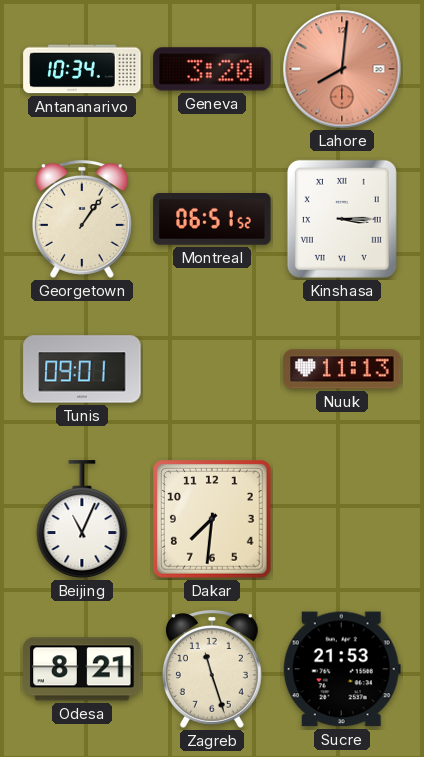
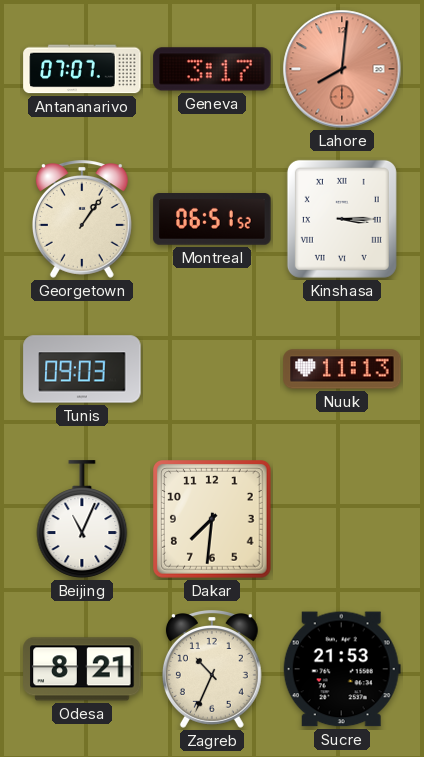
Antananarivo: 10:34 -> 07:07
Geneva: 3:20 -> 3:17
Tunis: 09:01 -> 09:03
Zagreb: 11:27 -> 10:34
